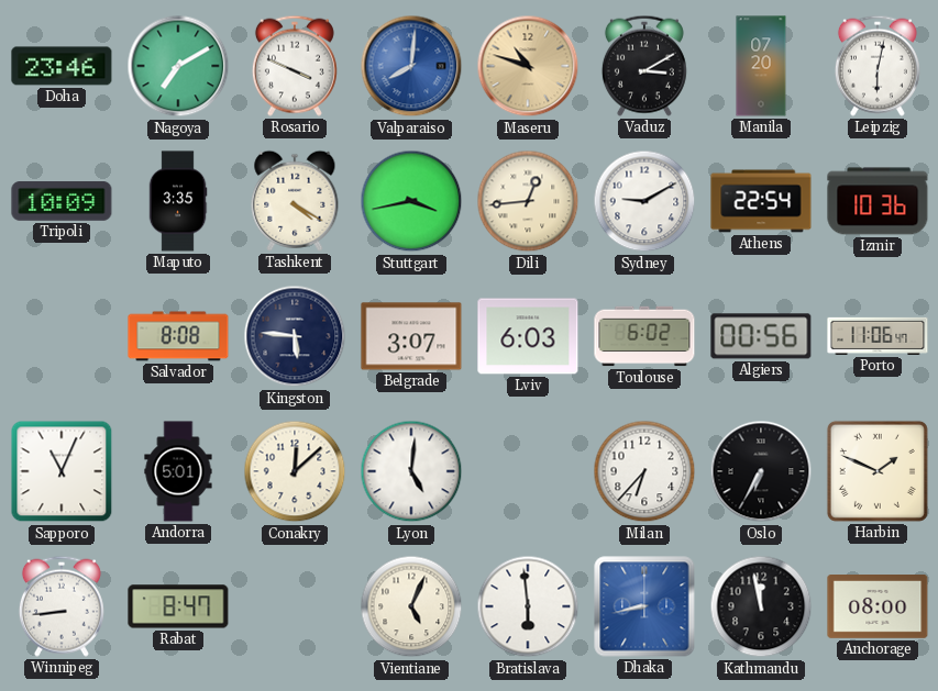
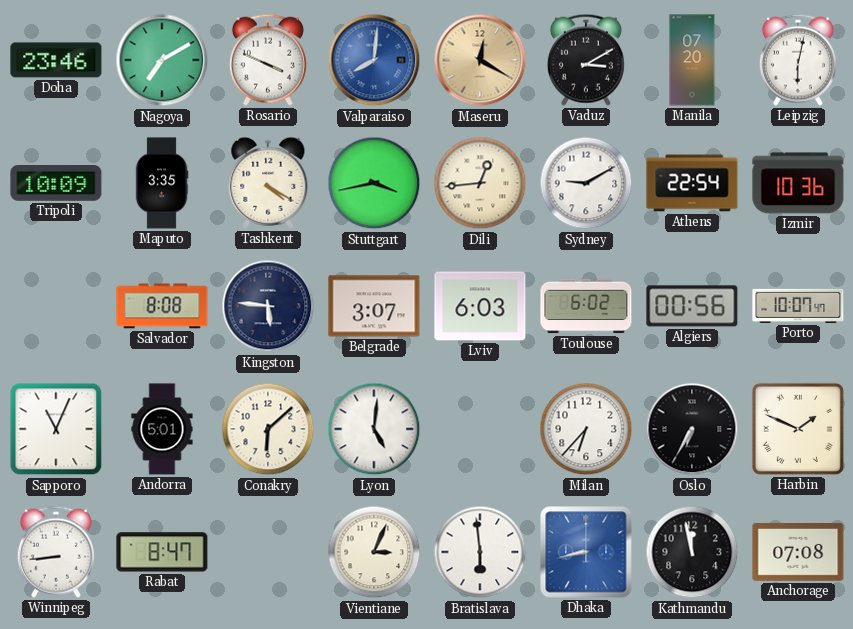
Maseru: 10:48 -> 12:20
Porto: 11:06 -> 10:07
Conakry: 12:08 -> 6:08
Vientiane: 5:04 -> 3:04
Anchorage: 08:00 -> 07:08
